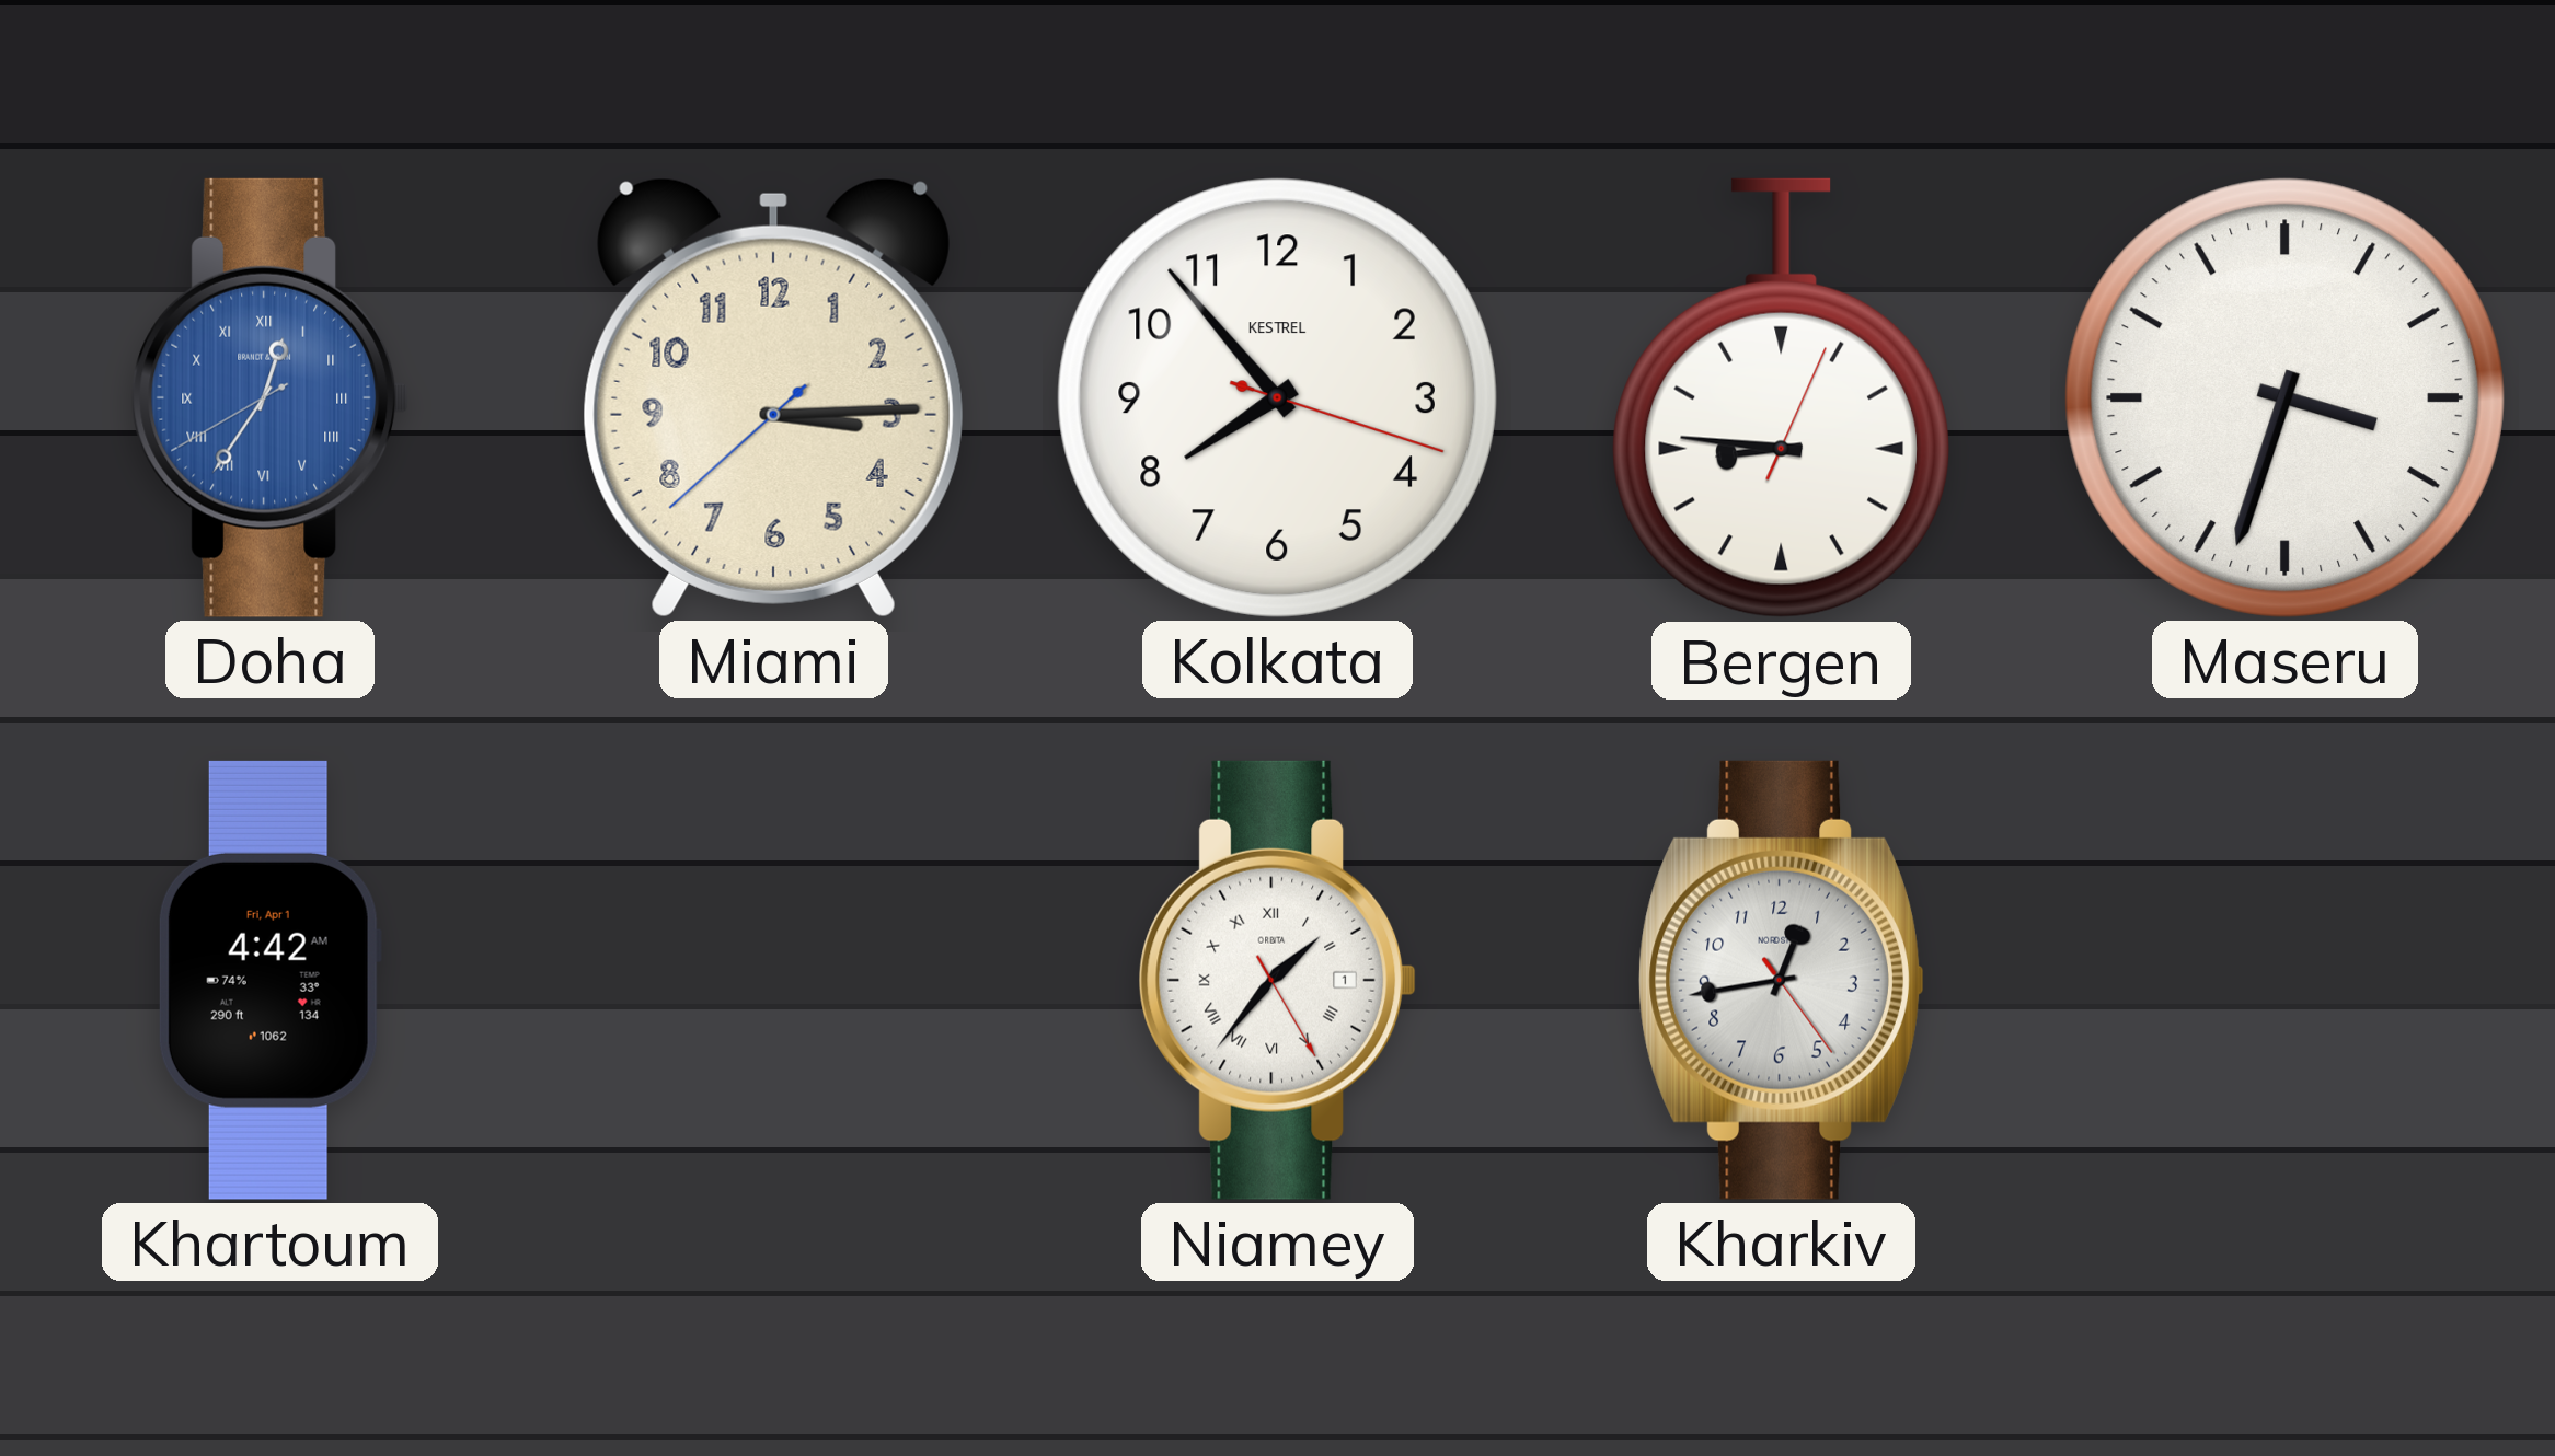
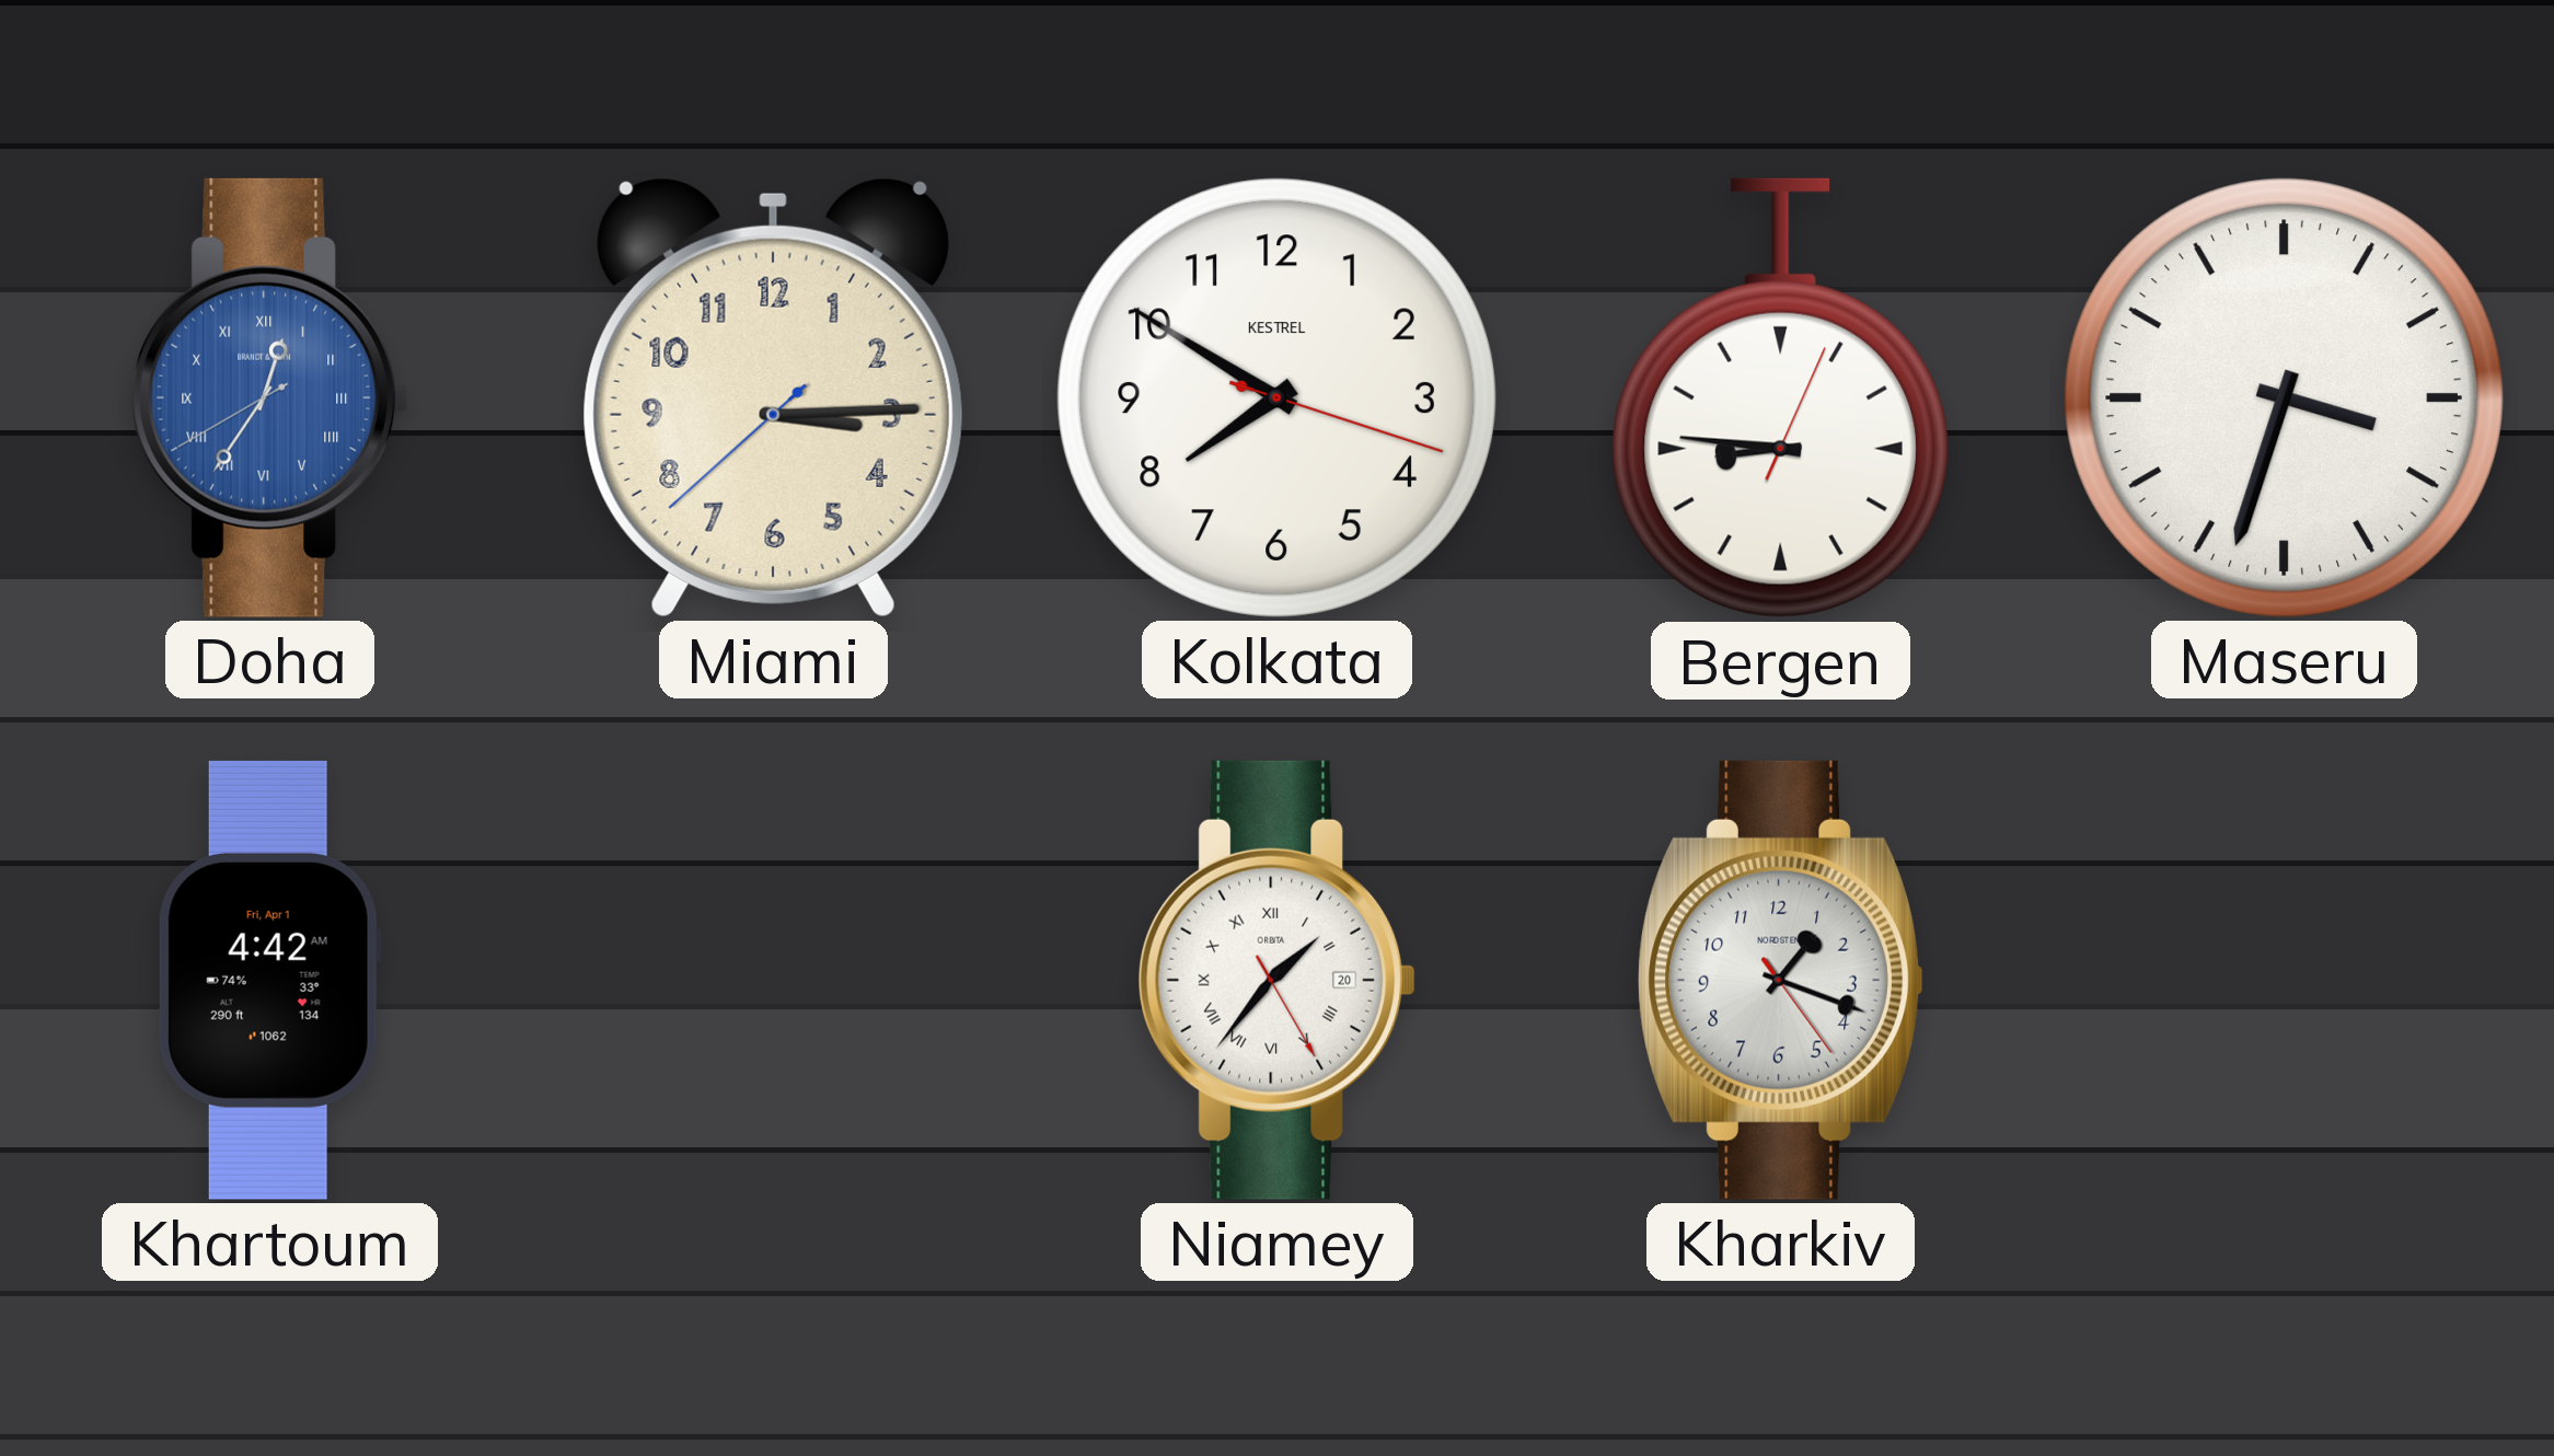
Kolkata: 7:53 -> 7:50
Niamey date: 1 -> 20
Kharkiv: 12:43 -> 1:18
